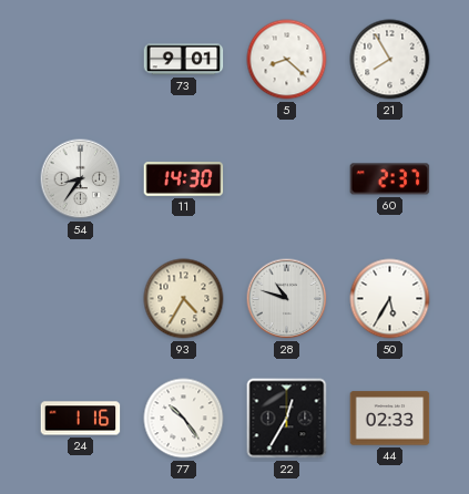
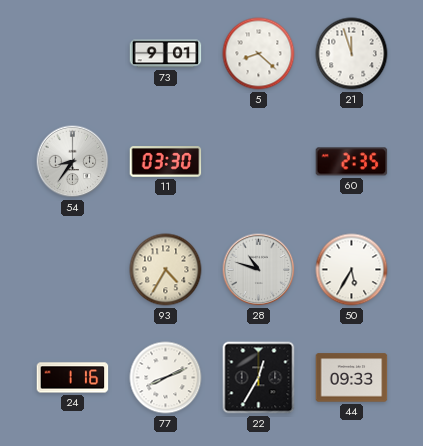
21: 7:55 -> 11:57
11: 14:30 -> 03:30
60: 2:37 -> 2:35
77: 10:24 -> 8:11
44: 02:33 -> 09:33
